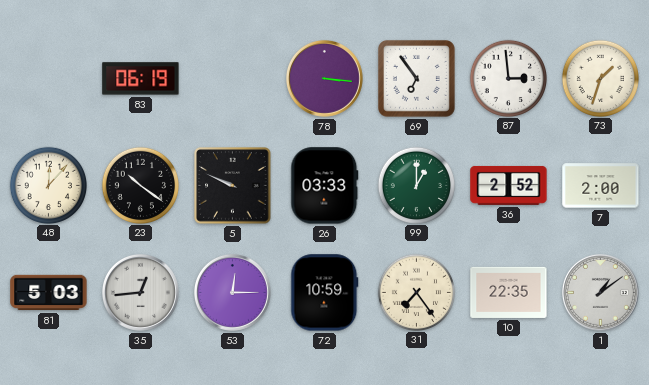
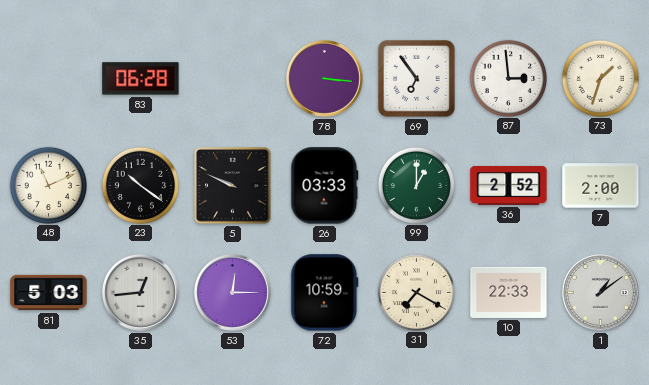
83: 06:19 -> 06:28
48: 12:07 -> 11:11
31: 7:24 -> 7:20
10: 22:35 -> 22:33
